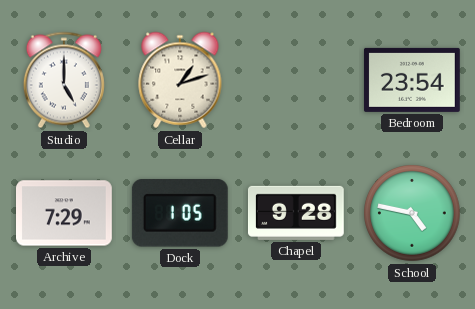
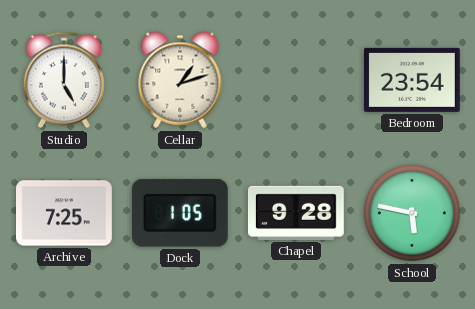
Archive: 7:29 -> 7:25
School: 4:47 -> 5:47
